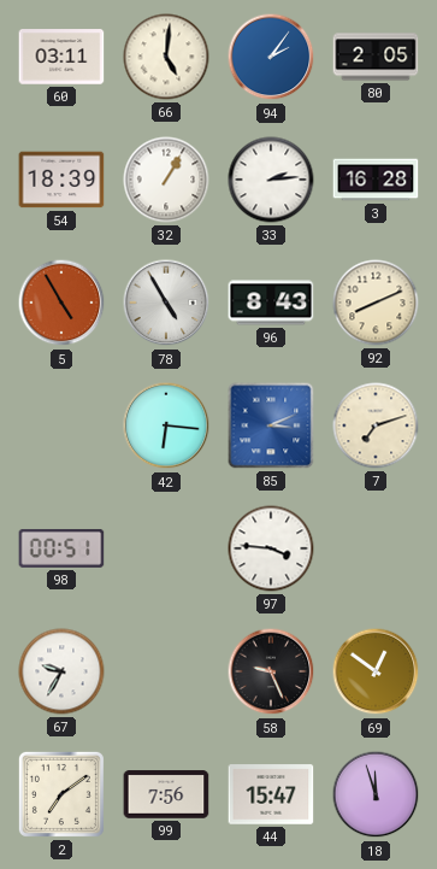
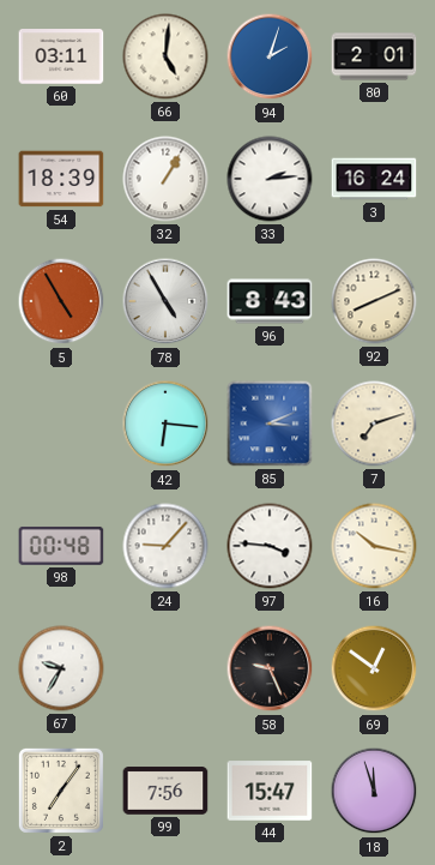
94: 2:06 -> 2:03
80: 2:05 -> 2:01
3: 16:28 -> 16:24
98: 00:51 -> 00:48
24: none -> 9:07
16: none -> 10:17
2: 7:09 -> 7:06
